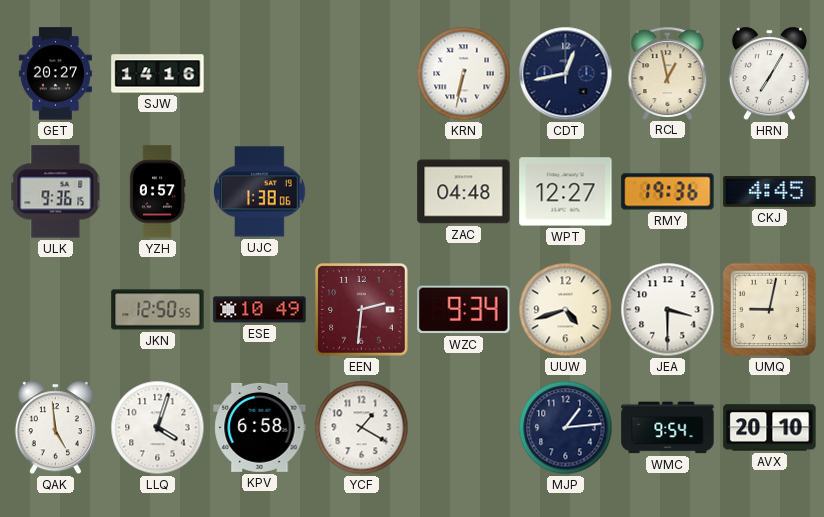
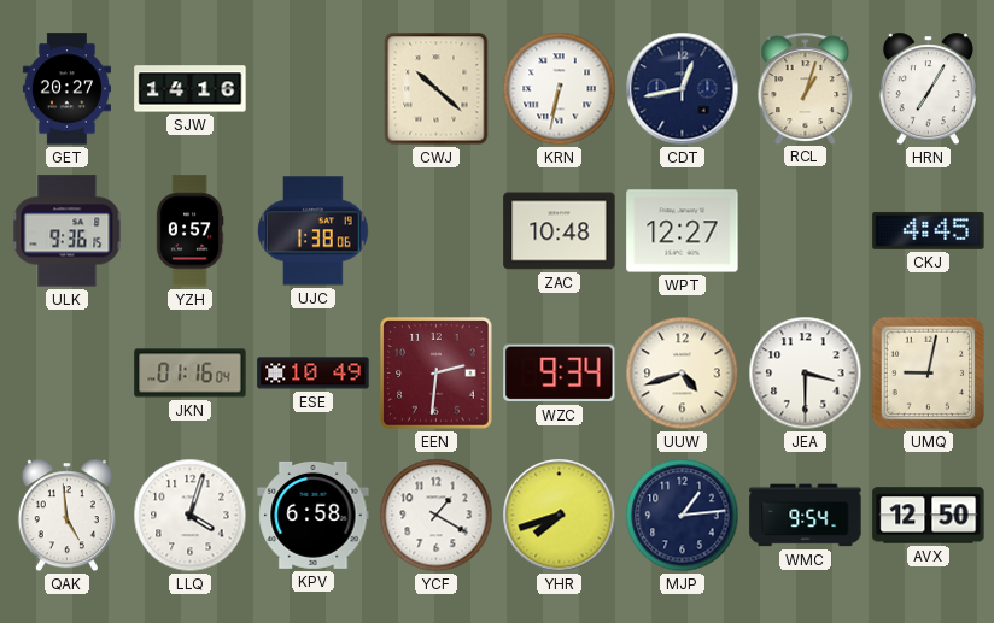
CWJ: none -> 10:22
RCL: 12:58 -> 1:03
ZAC: 04:48 -> 10:48
RMY: 19:36 -> none
JKN: 12:50 -> 01:16
YHR: none -> 7:42
AVX: 20:10 -> 12:50
